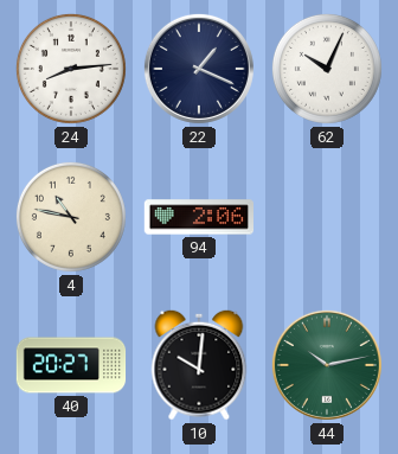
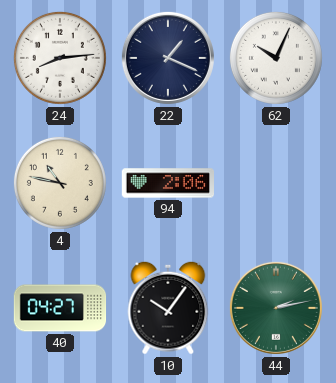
40: 20:27 -> 04:27
10: 10:01 -> 10:06
44: 10:13 -> 2:13
